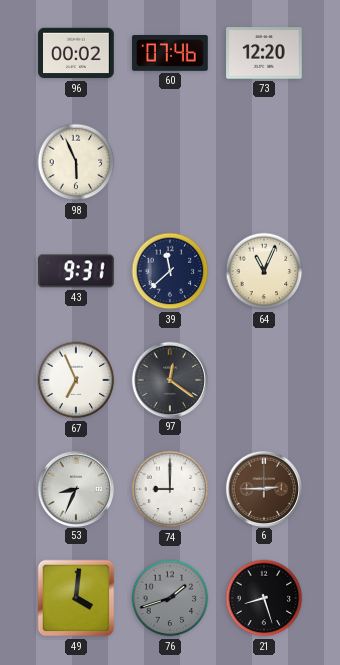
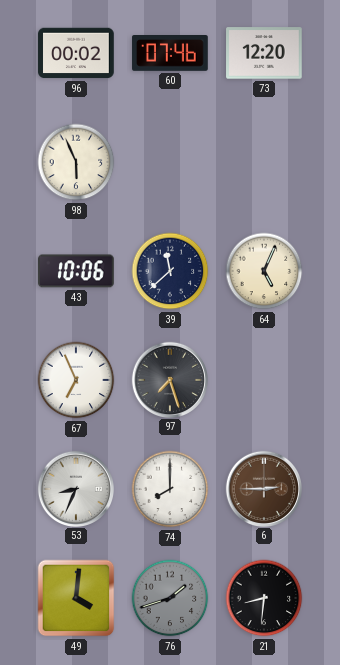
43: 9:31 -> 10:06
64: 11:04 -> 5:04
97: 12:21 -> 7:27
74: 9:00 -> 8:00
21: 8:27 -> 8:31
